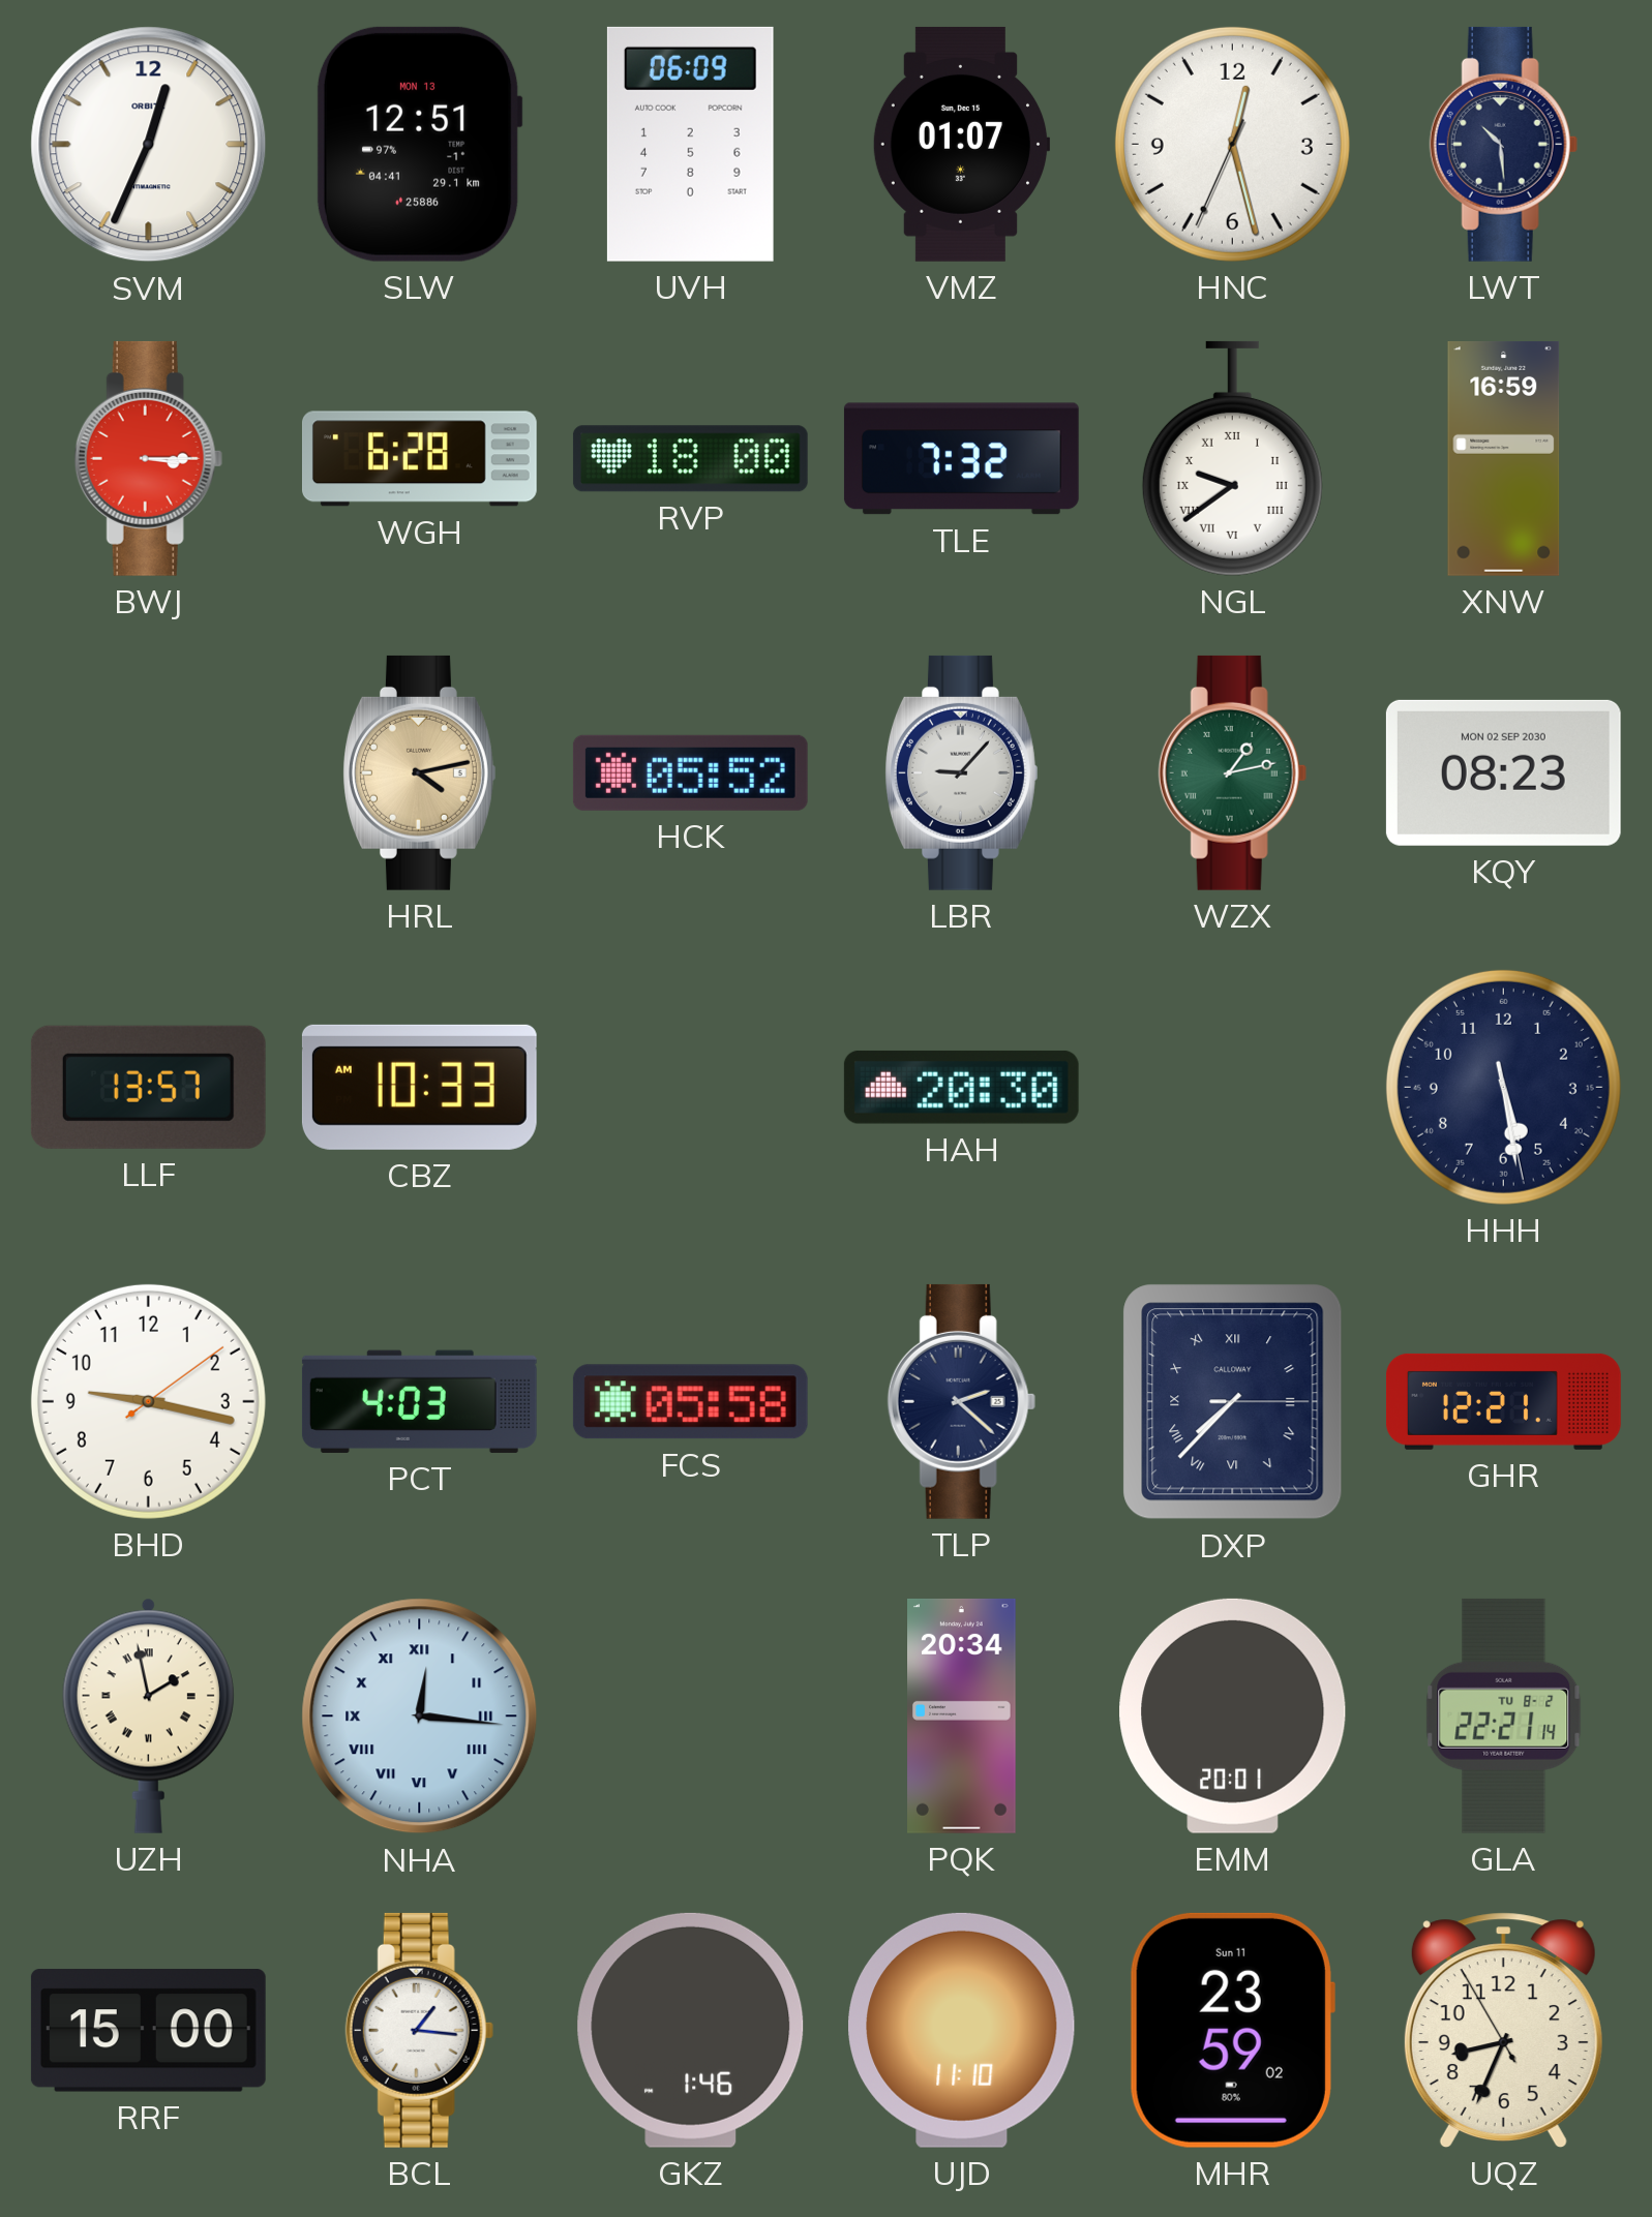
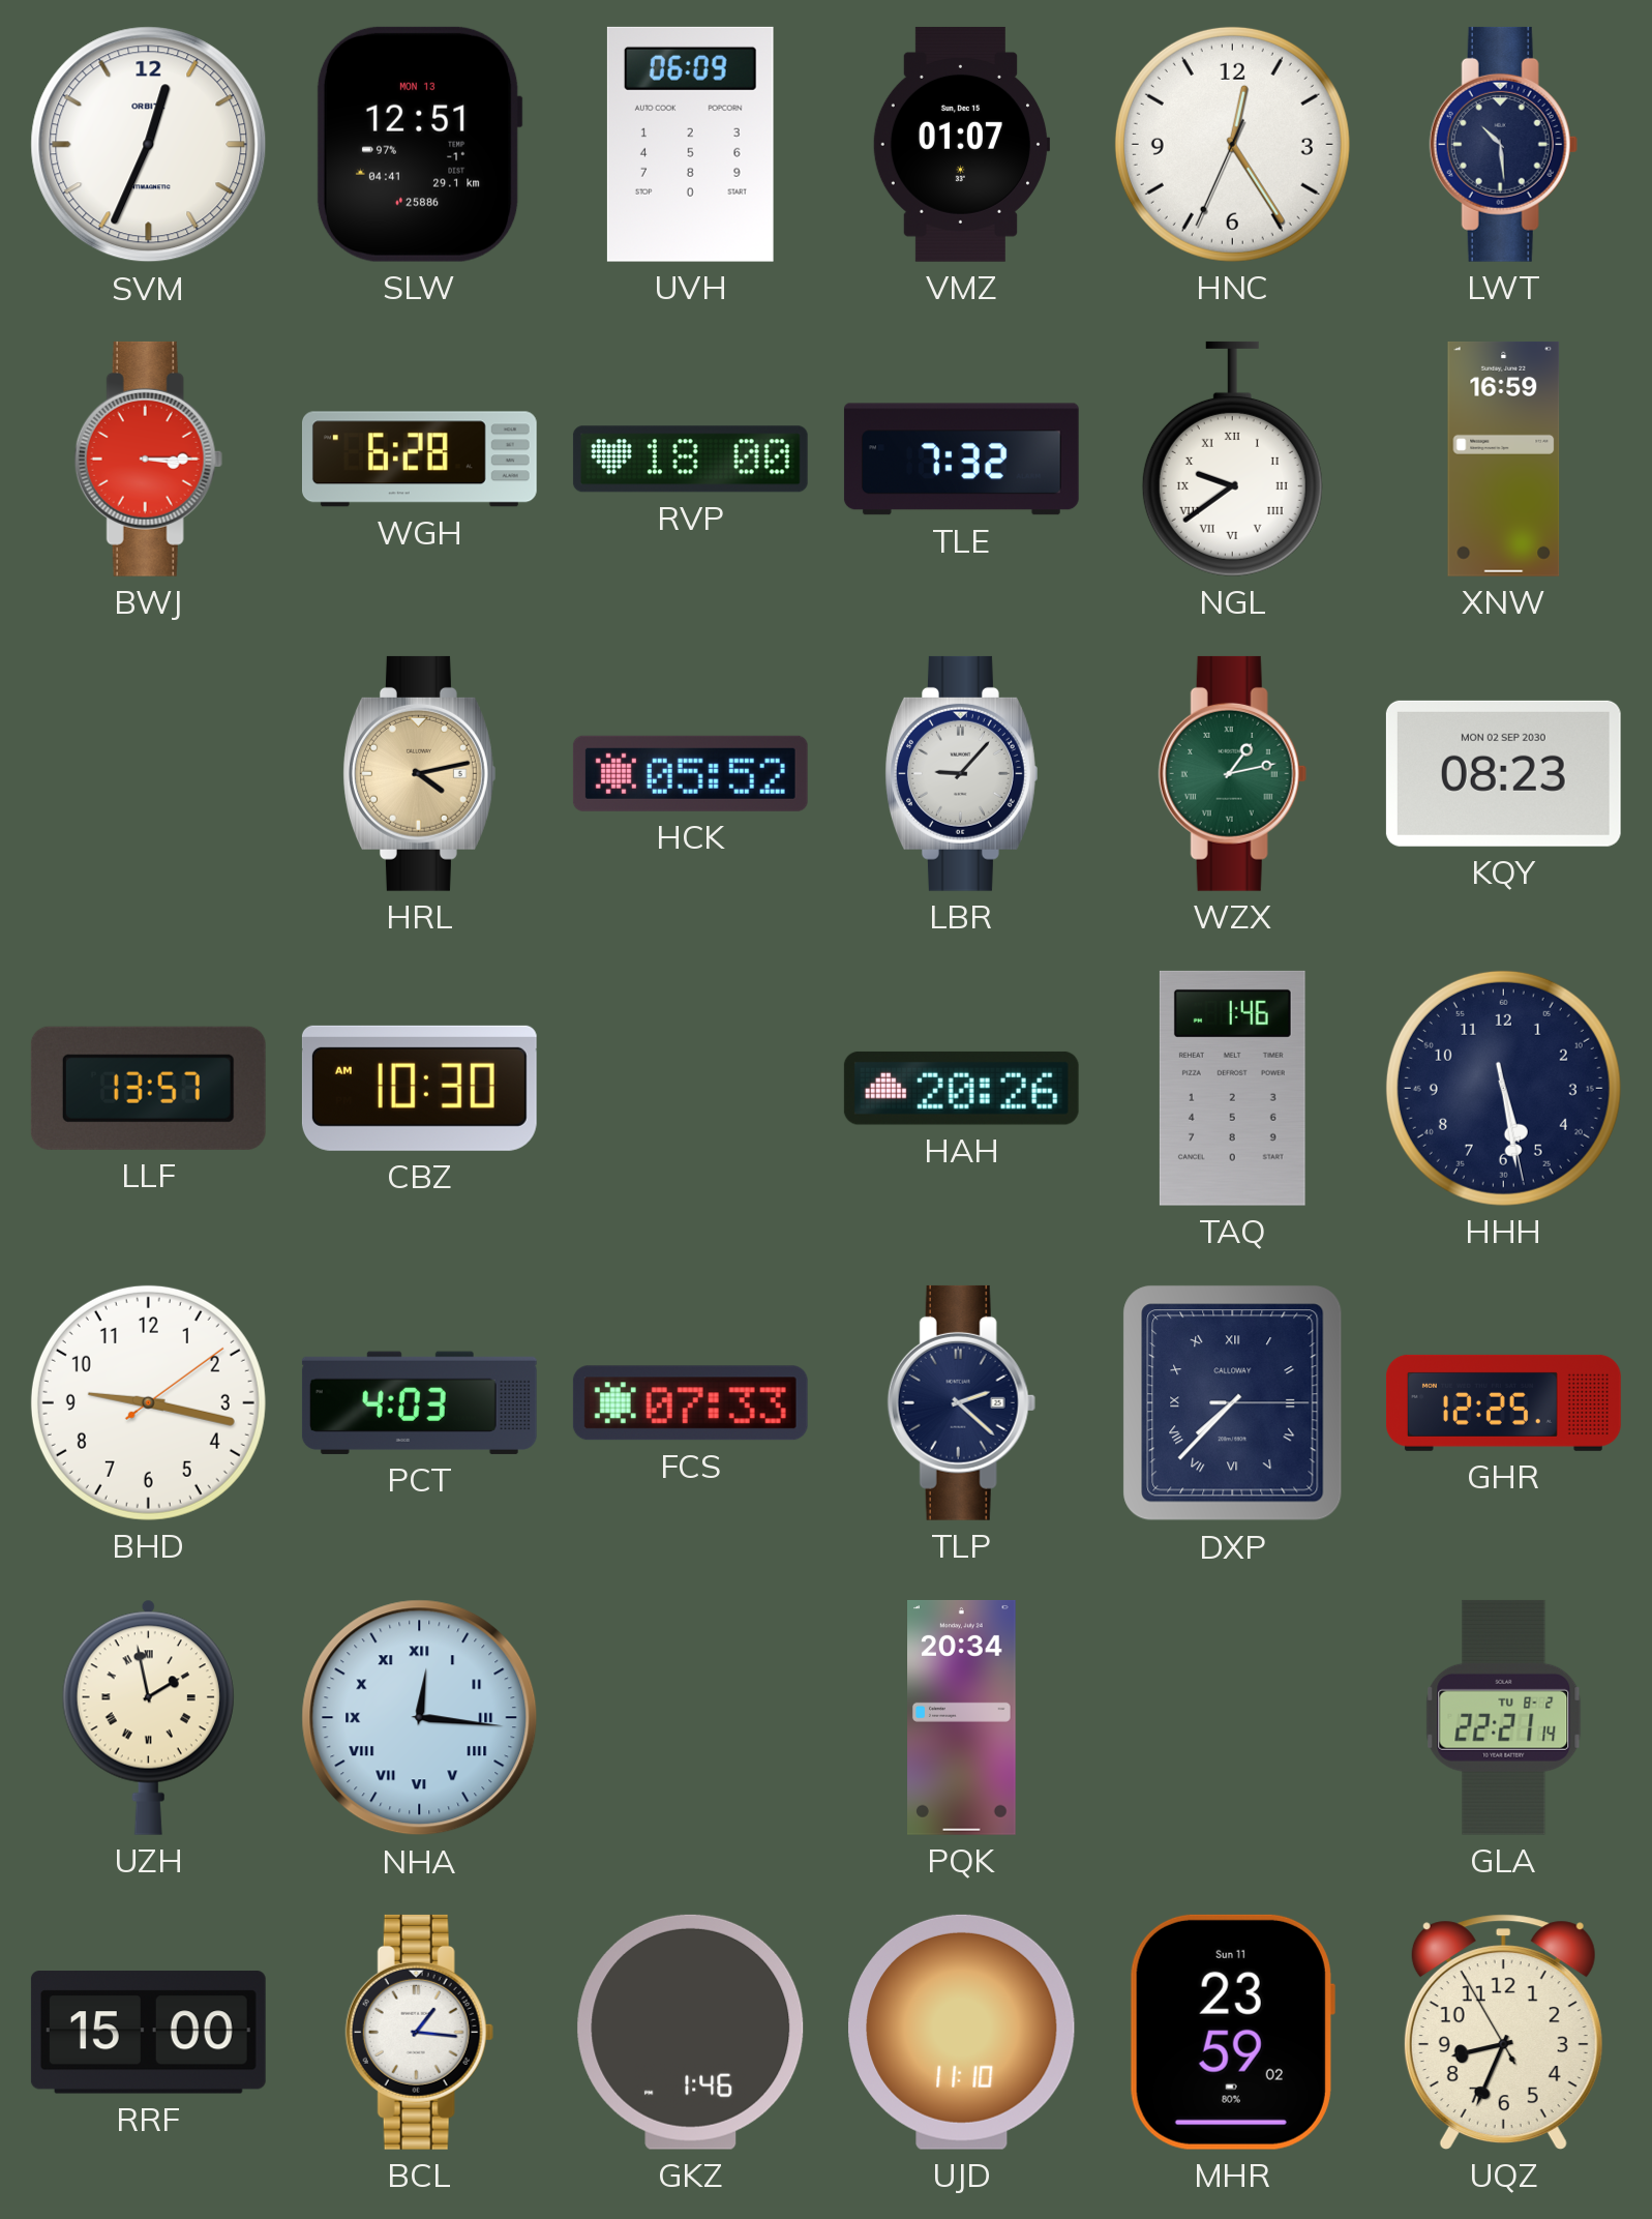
HNC: 12:27 -> 12:24
CBZ: 10:33 -> 10:30
HAH: 20:30 -> 20:26
TAQ: none -> 1:46
FCS: 05:58 -> 07:33
GHR: 12:21 -> 12:25
EMM: 20:01 -> none
